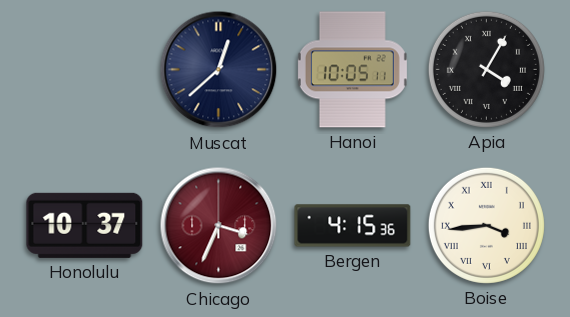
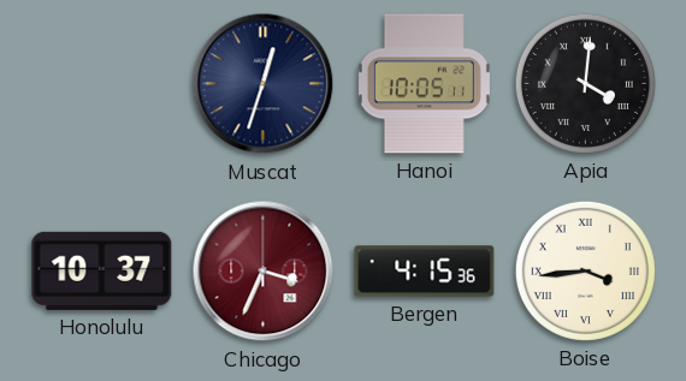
Muscat: 12:38 -> 12:33
Apia: 4:05 -> 4:01
